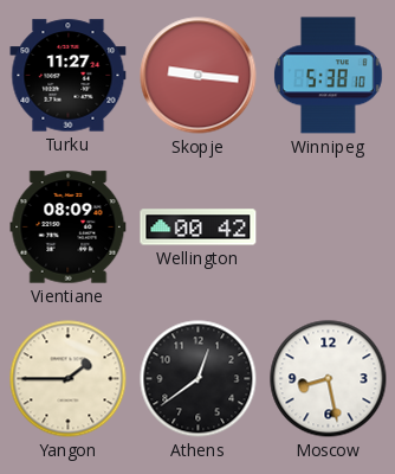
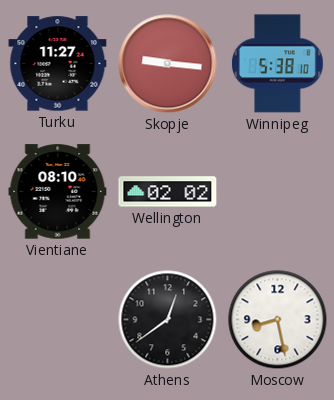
Vientiane: 08:09 -> 08:10
Wellington: 00:42 -> 02:02
Yangon: 1:45 -> none
